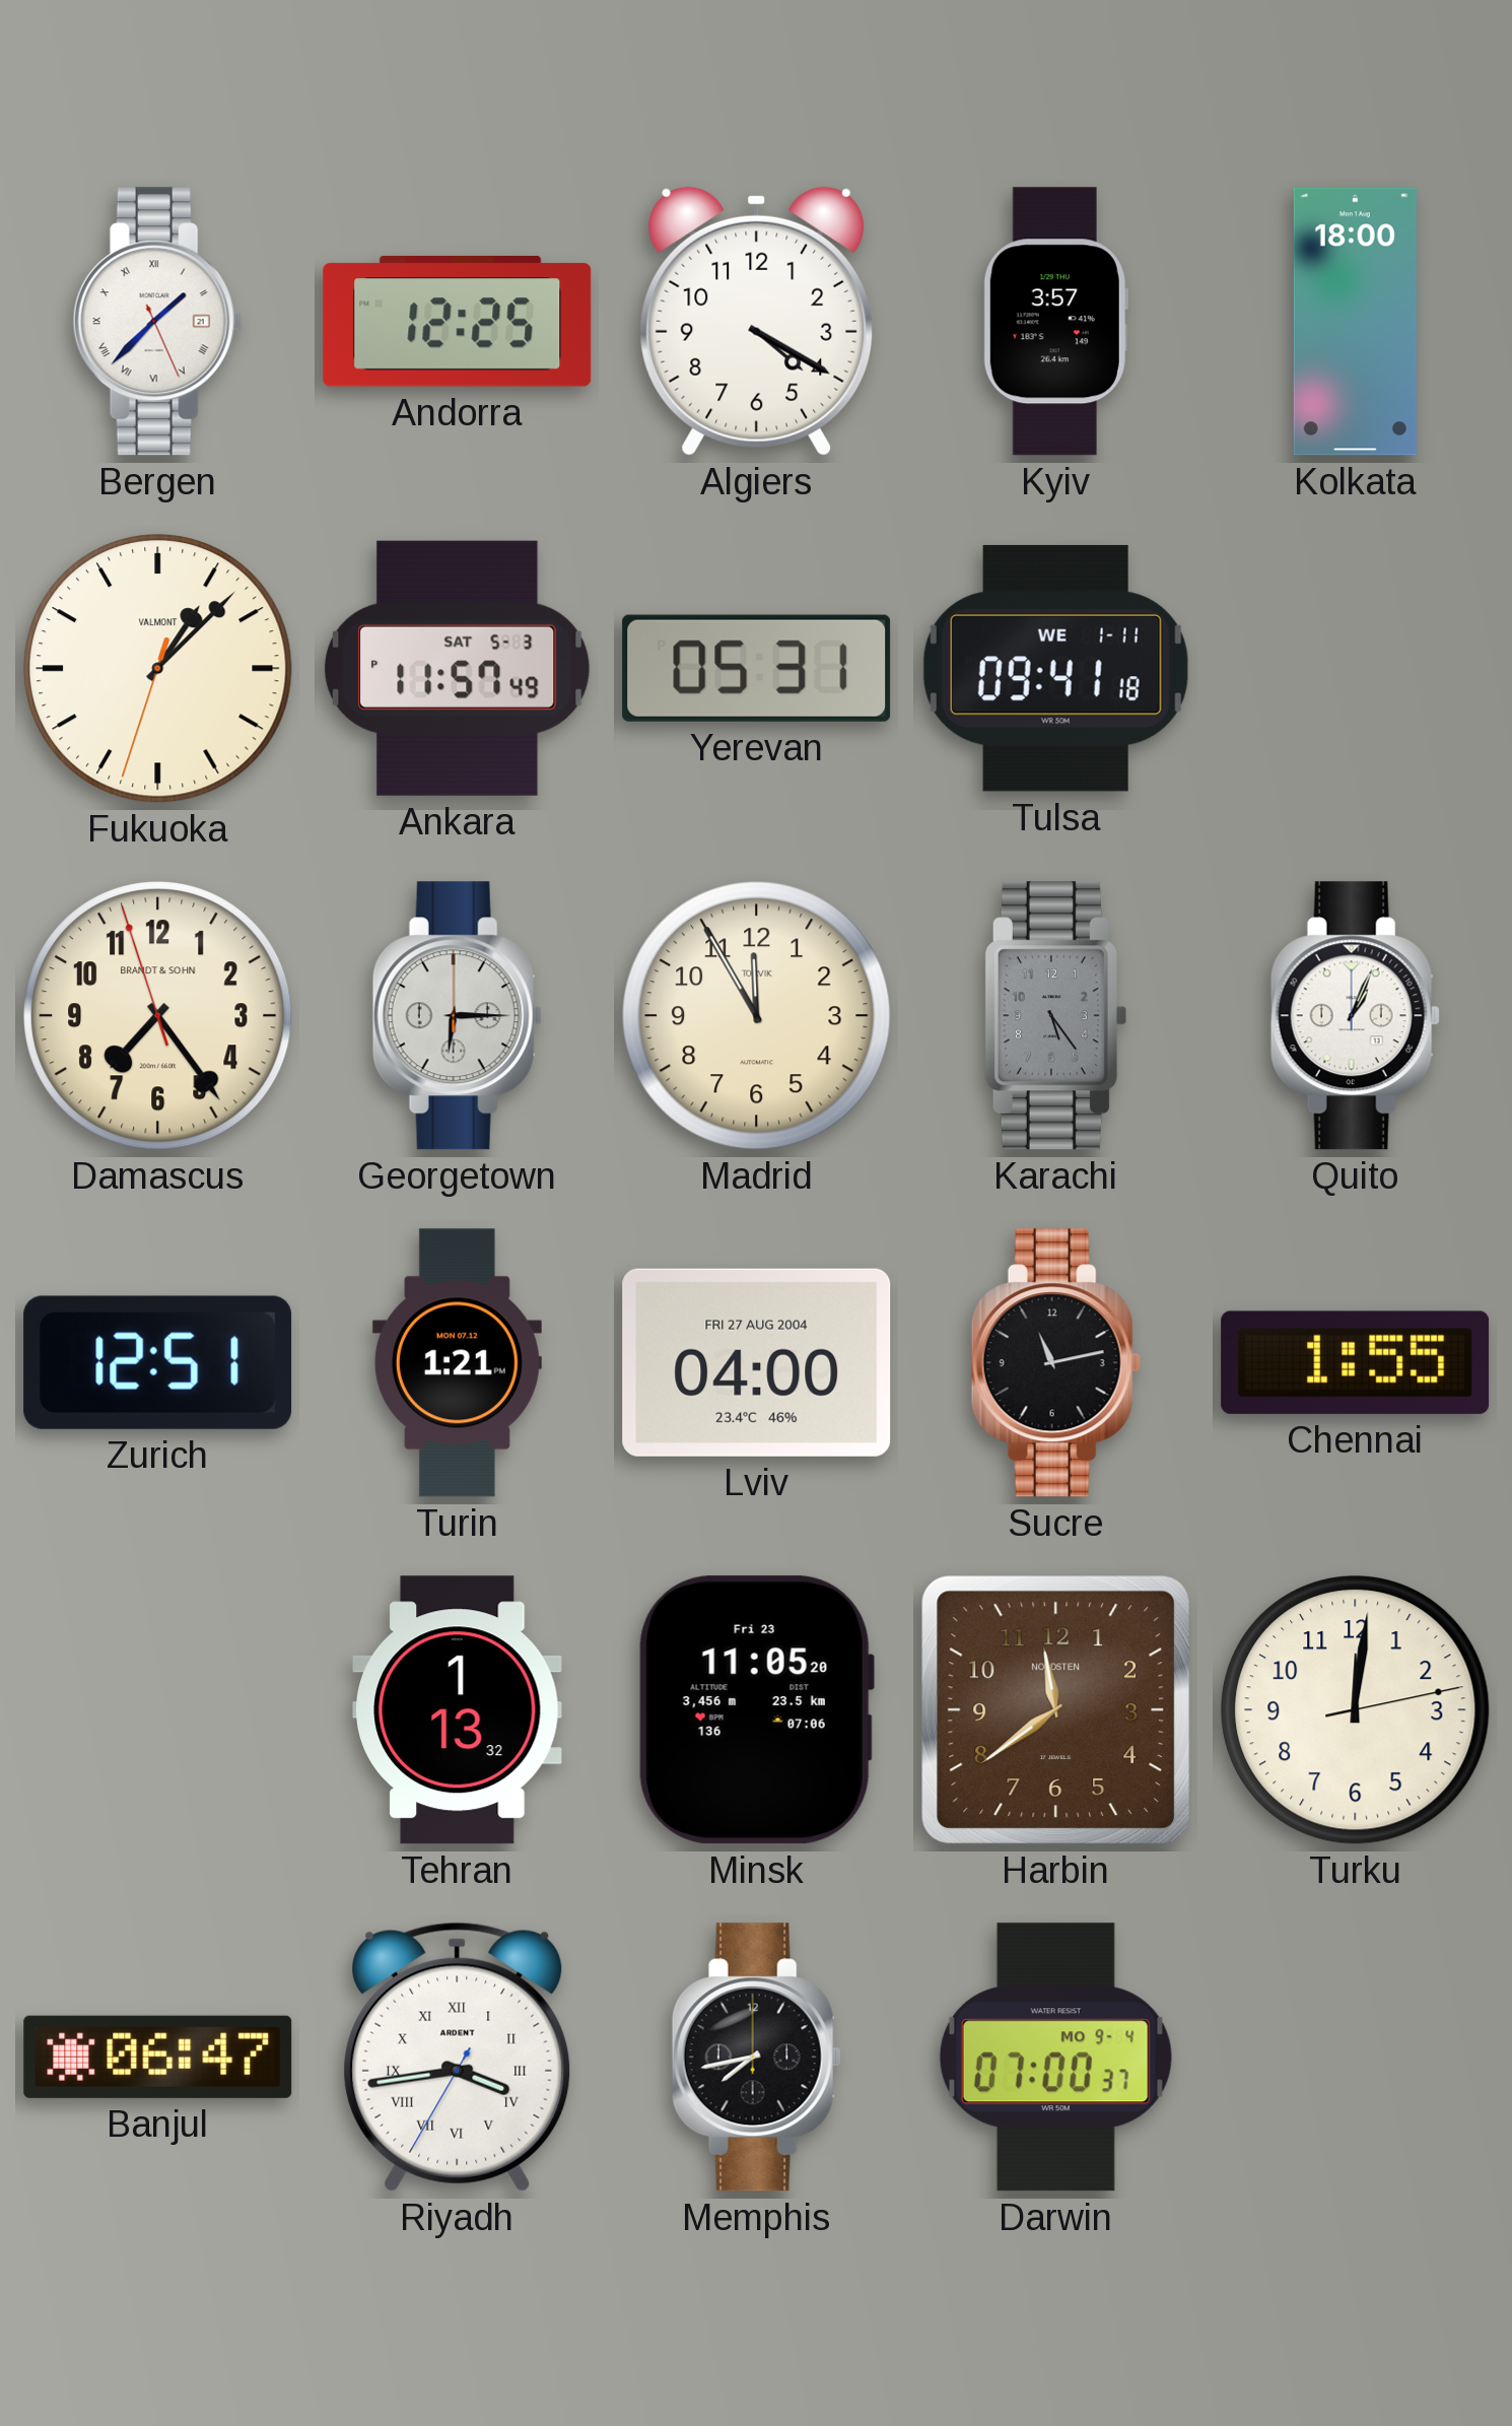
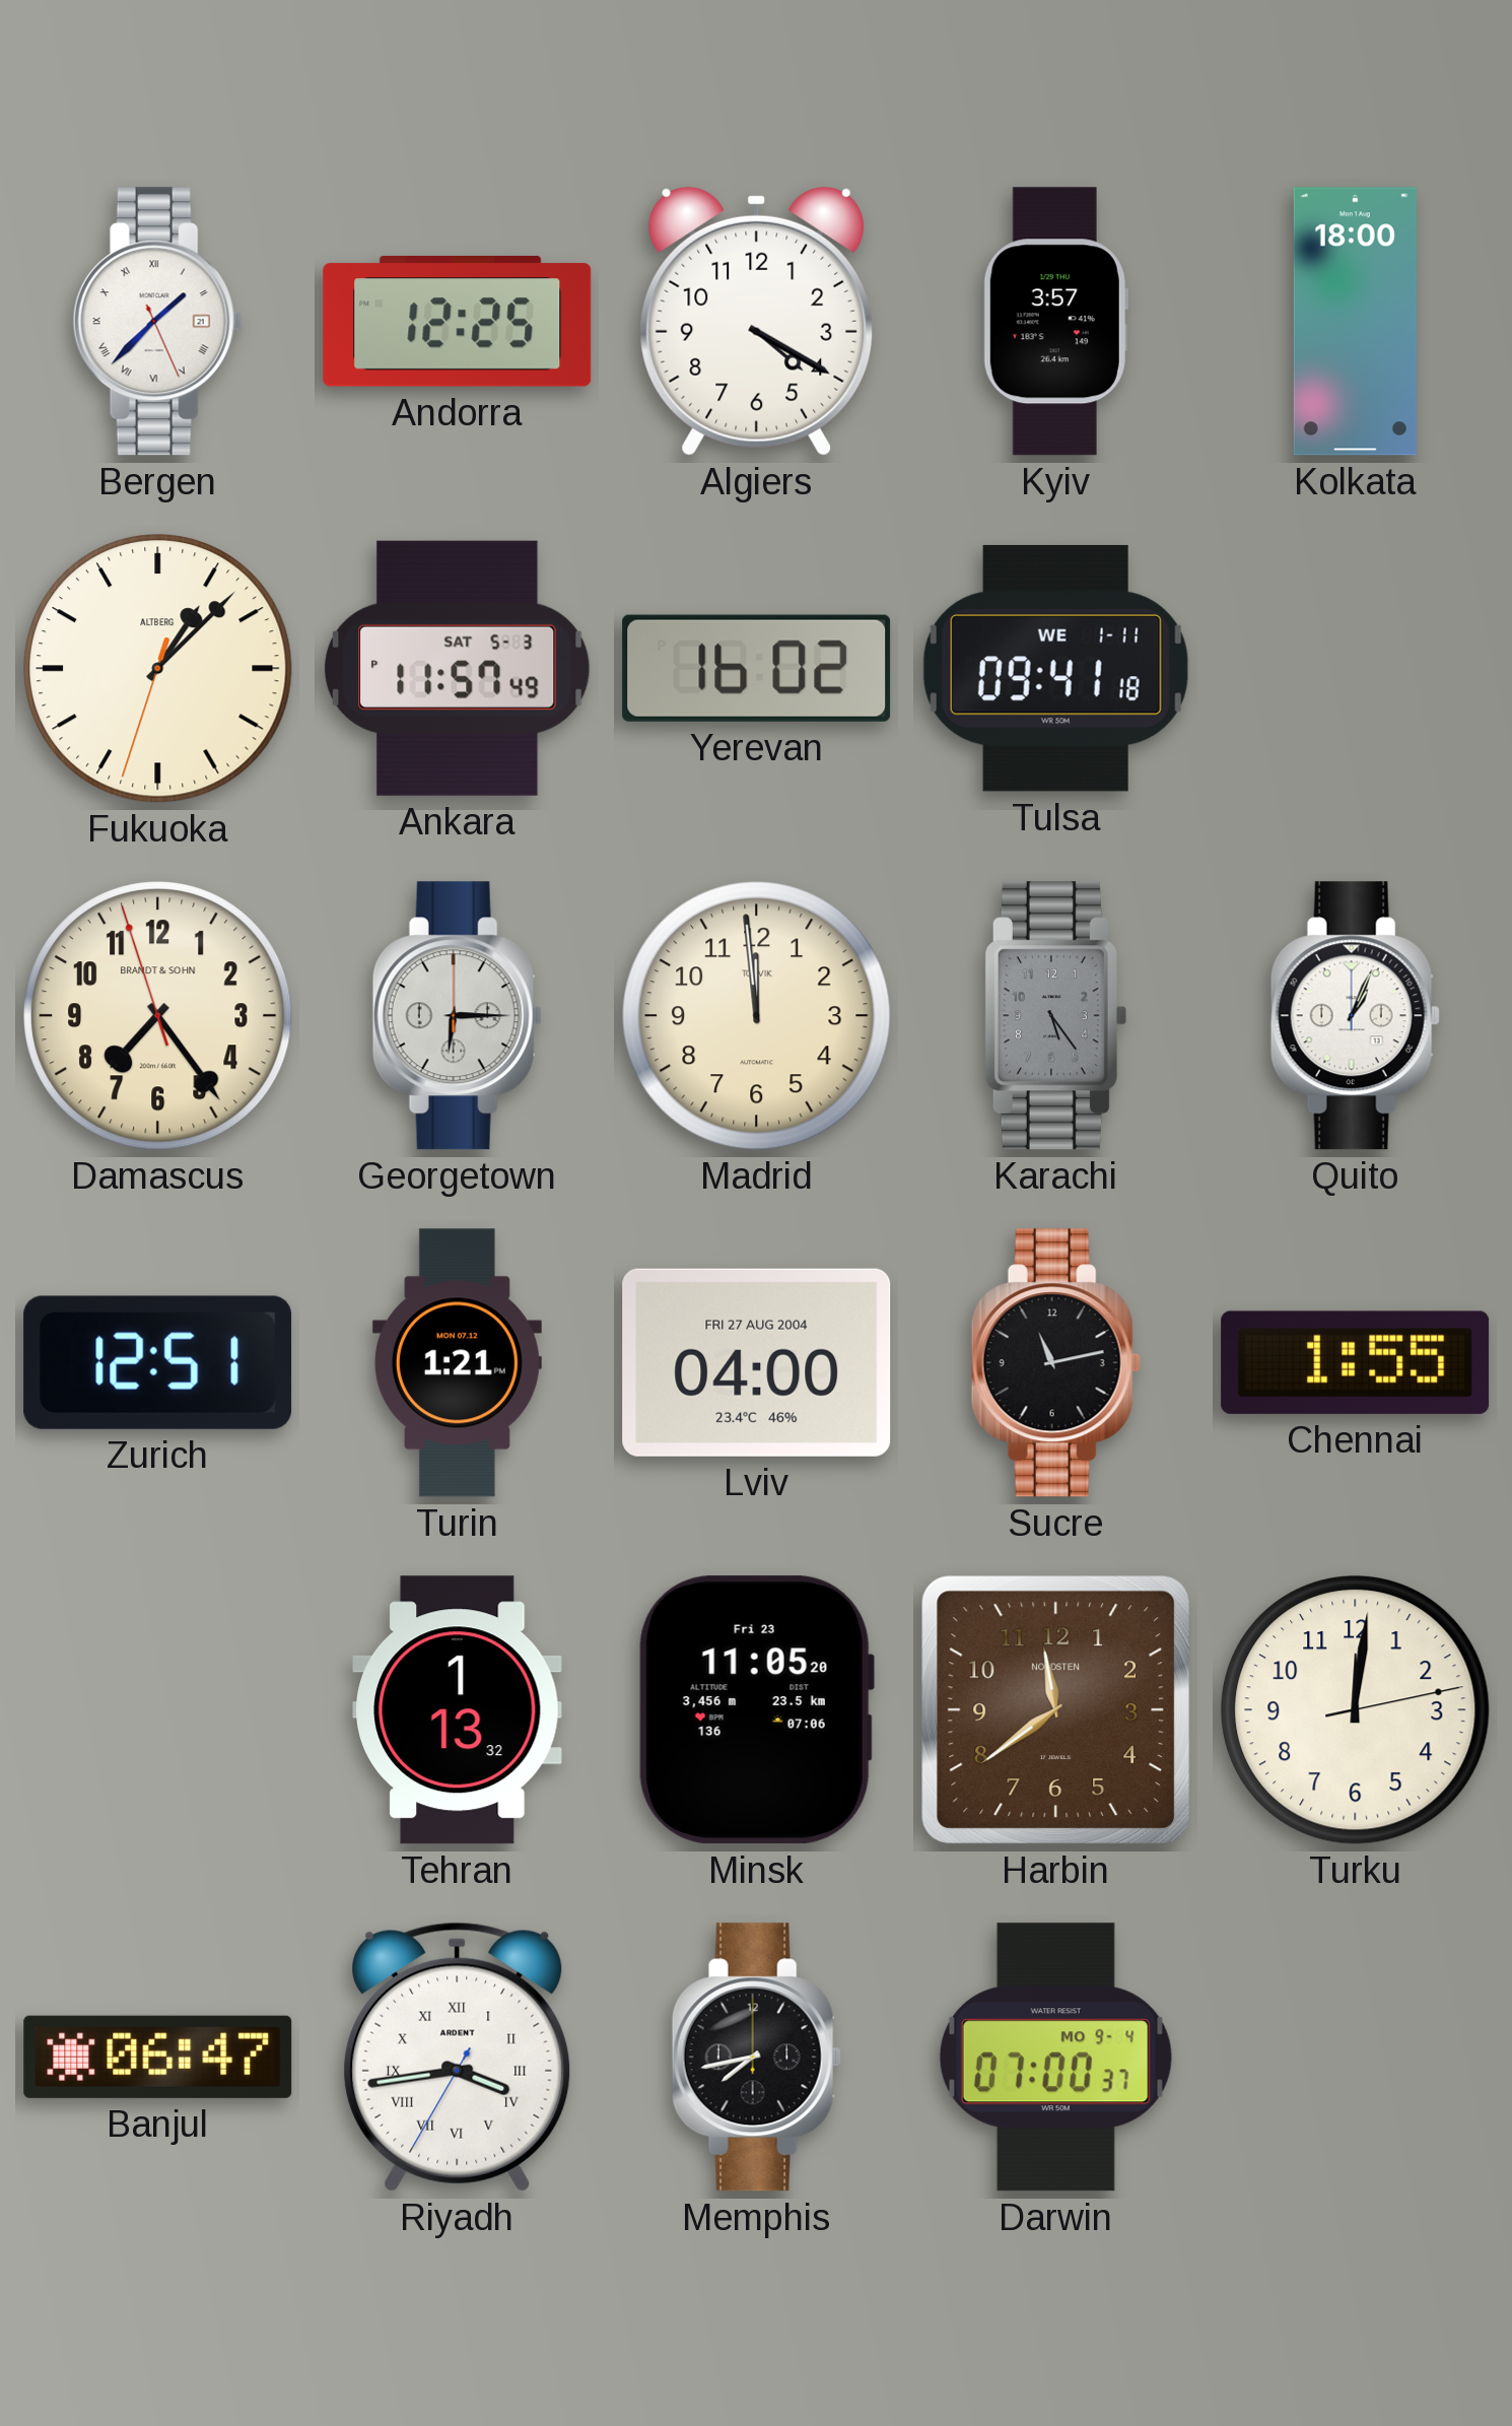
Fukuoka brand: VALMONT -> ALTBERG
Yerevan: 05:31 -> 16:02
Madrid: 11:55 -> 11:59
